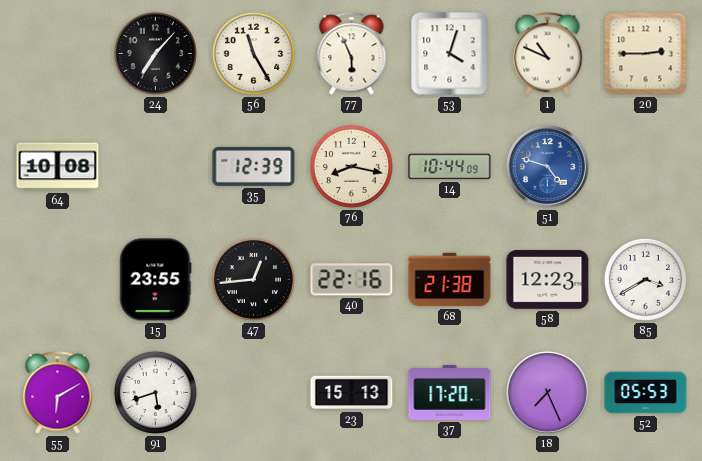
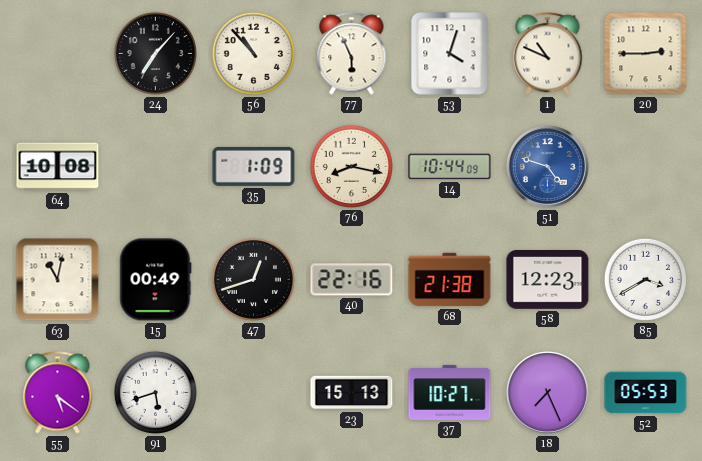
56: 11:25 -> 10:53
35: 12:39 -> 1:09
63: none -> 11:02
15: 23:55 -> 00:49
47: 12:44 -> 12:42
55: 6:10 -> 5:21
37: 17:20 -> 10:27
